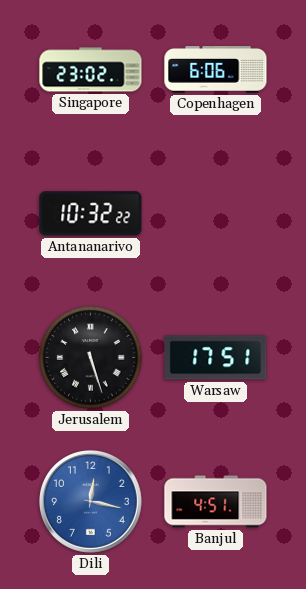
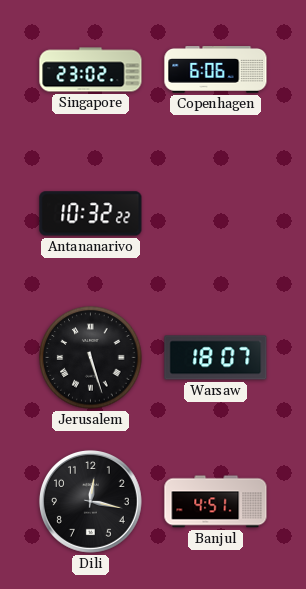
Warsaw: 17:51 -> 18:07
Dili dial: blue -> black
